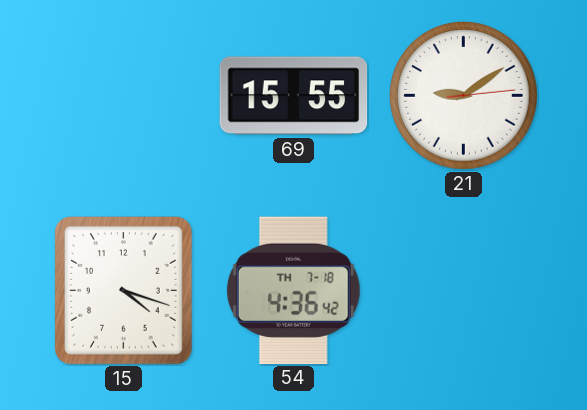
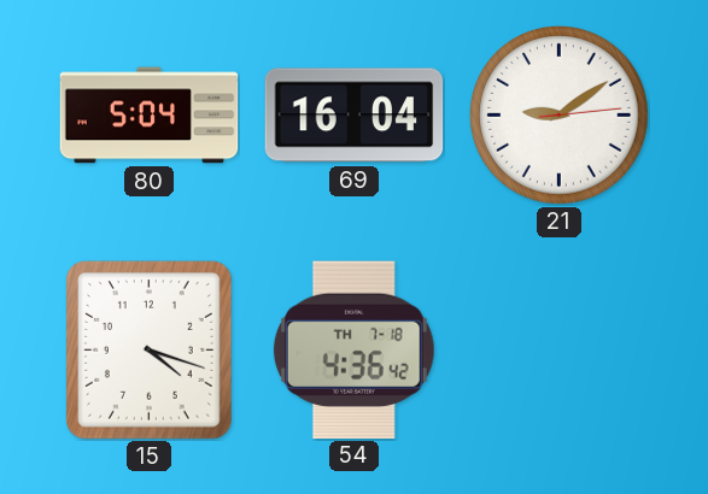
80: none -> 5:04
69: 15:55 -> 16:04
